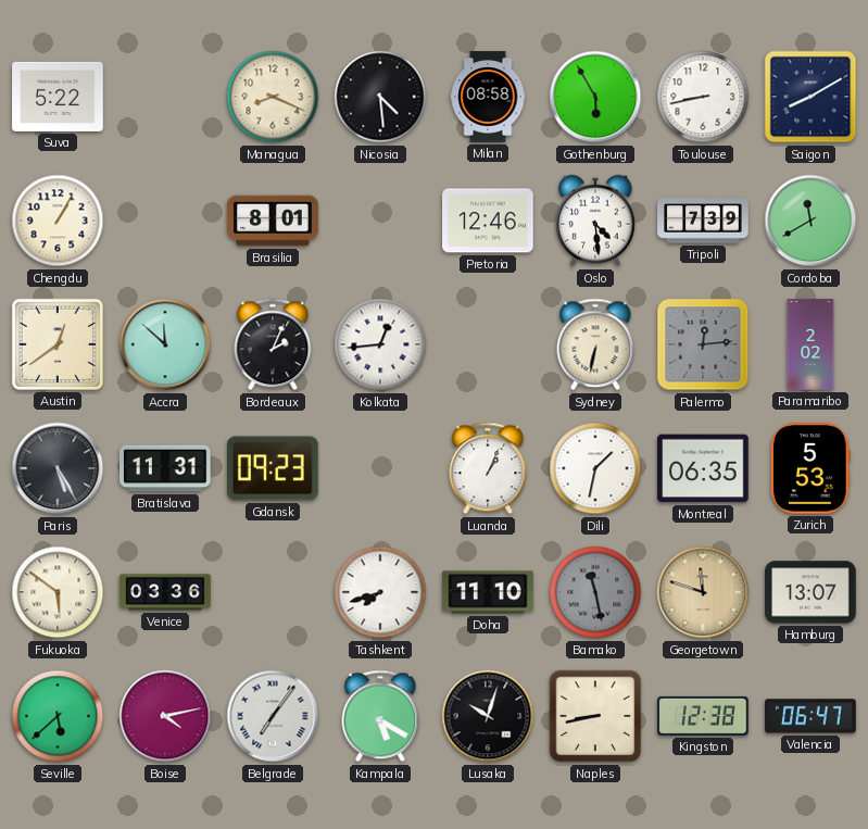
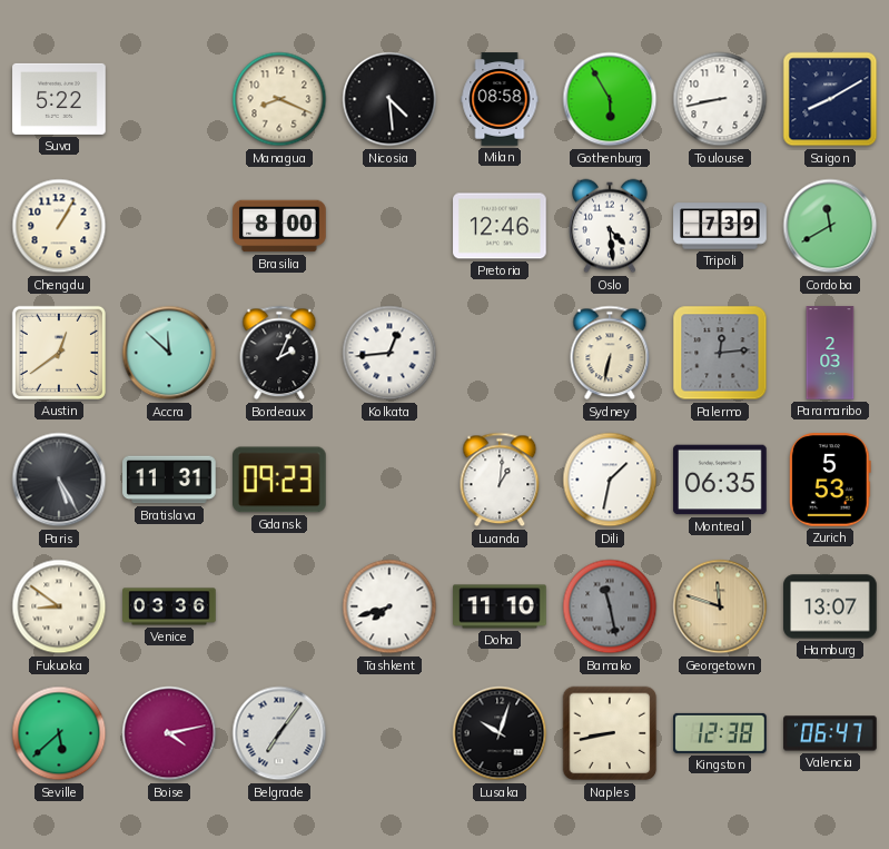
Brasilia: 8:01 -> 8:00
Paramaribo: 2:02 -> 2:03
Luanda: 1:04 -> 1:01
Fukuoka: 5:51 -> 8:51
Kampala: 5:20 -> none
